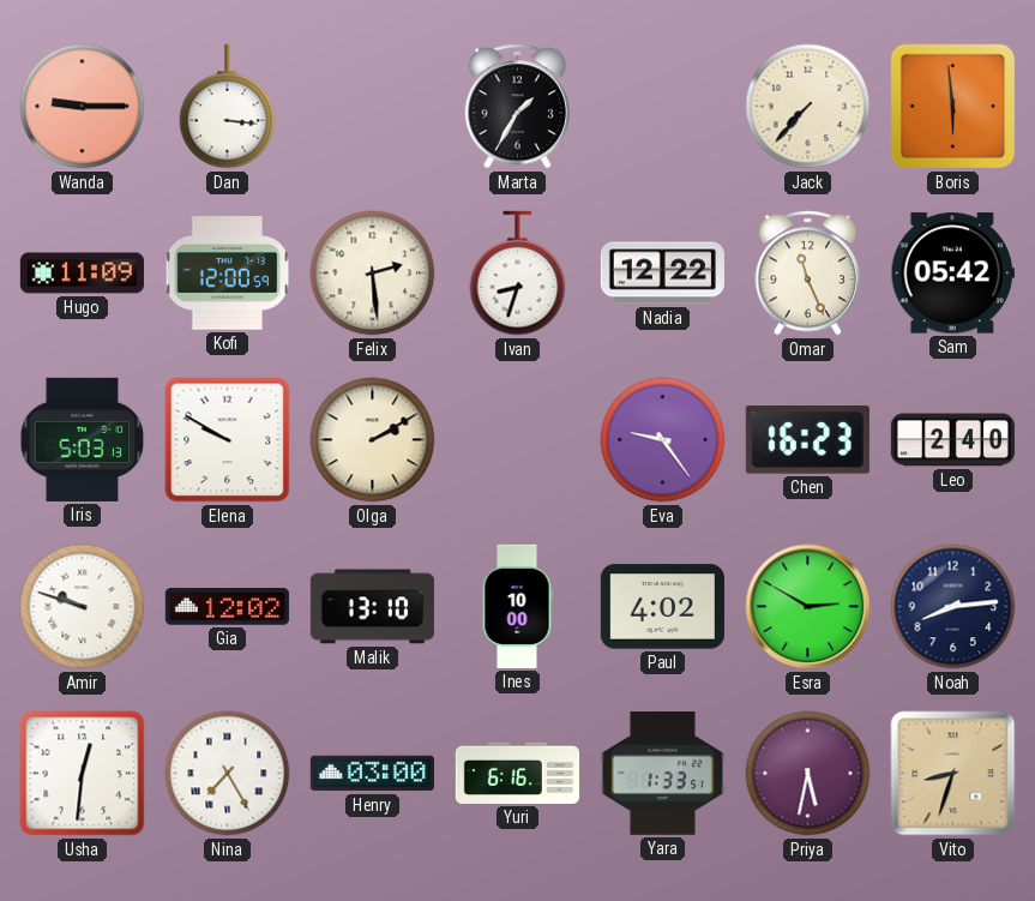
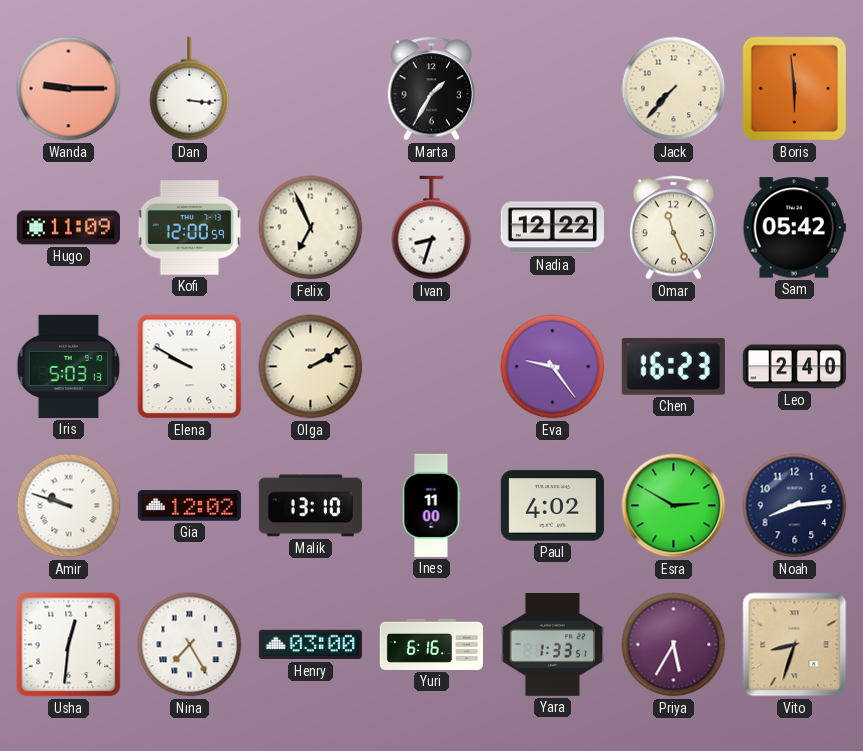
Felix: 2:29 -> 6:56
Ines: 10:00 -> 11:00
Priya: 5:32 -> 5:35
